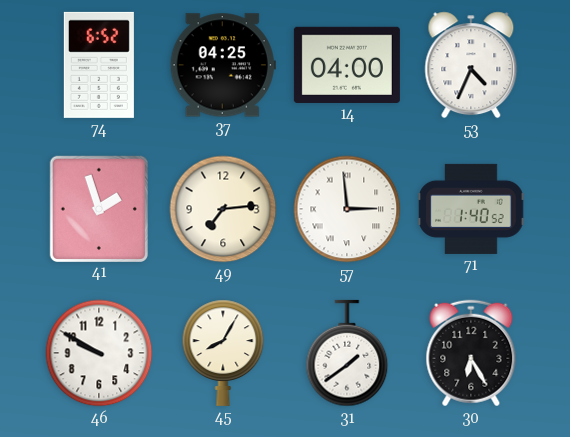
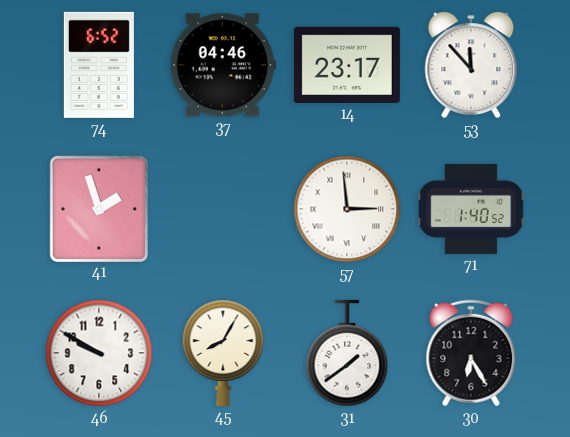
37: 04:25 -> 04:46
14: 04:00 -> 23:17
53: 4:34 -> 11:53
49: 7:14 -> none
